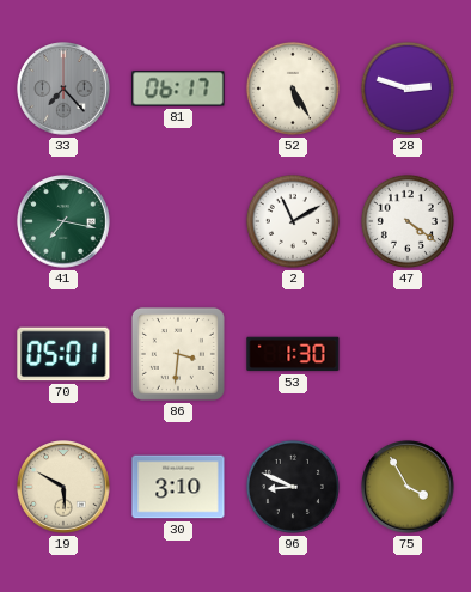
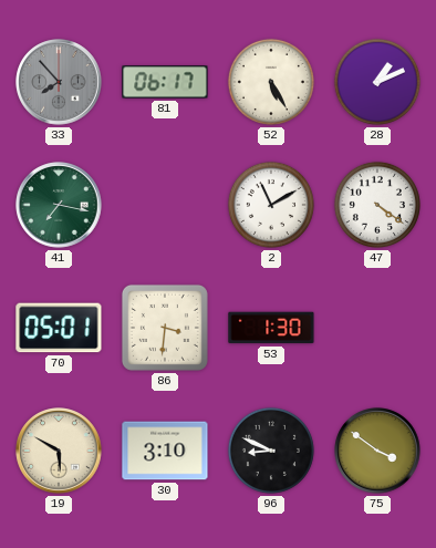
33: 7:23 -> 7:53
28: 2:48 -> 1:11
75: 3:55 -> 3:51
